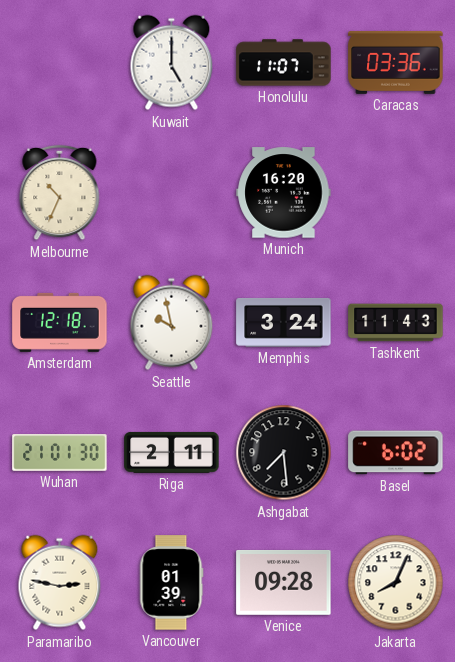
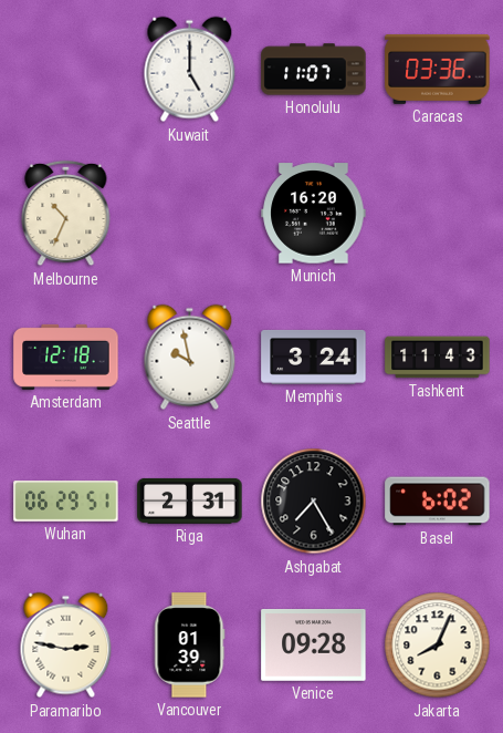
Wuhan: 21:01 -> 06:29
Riga: 2:11 -> 2:31
Ashgabat: 7:29 -> 7:25
